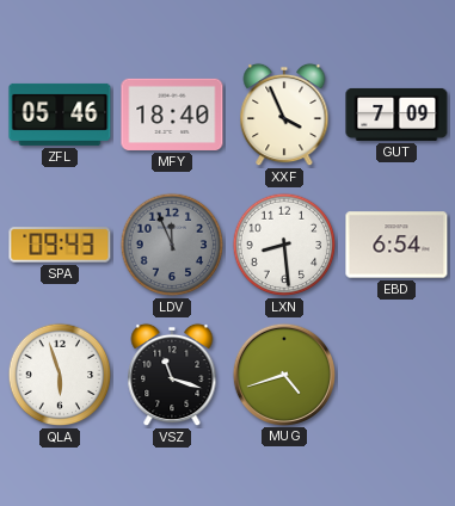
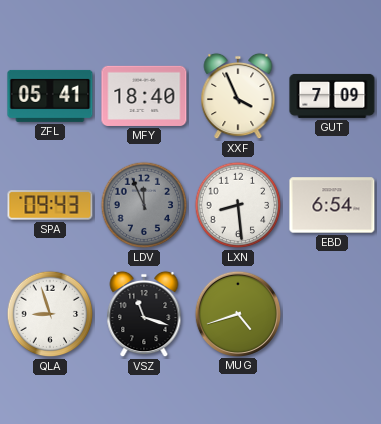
ZFL: 05:46 -> 05:41
QLA: 5:57 -> 8:57
